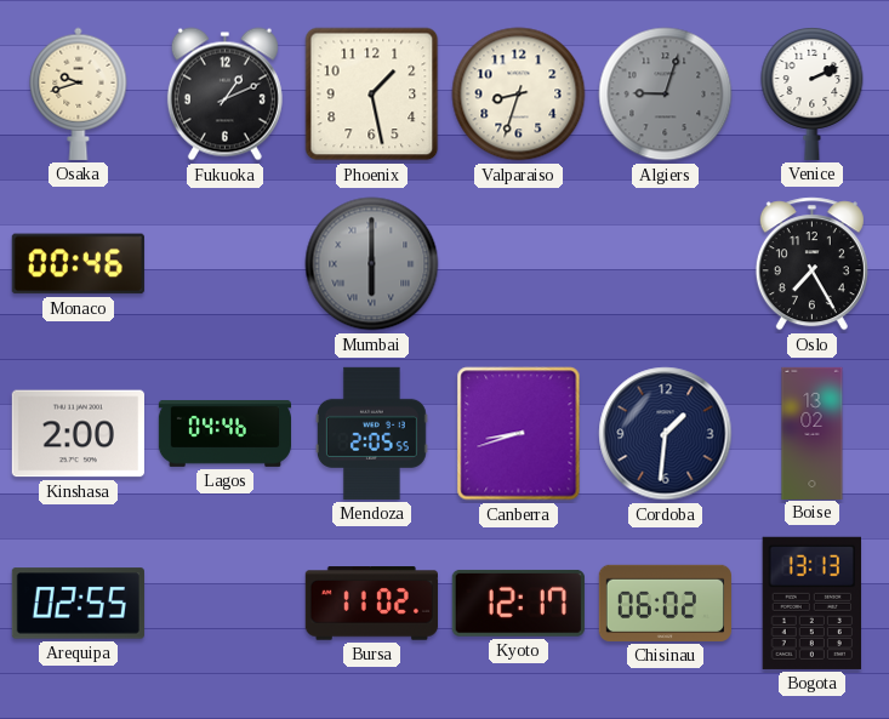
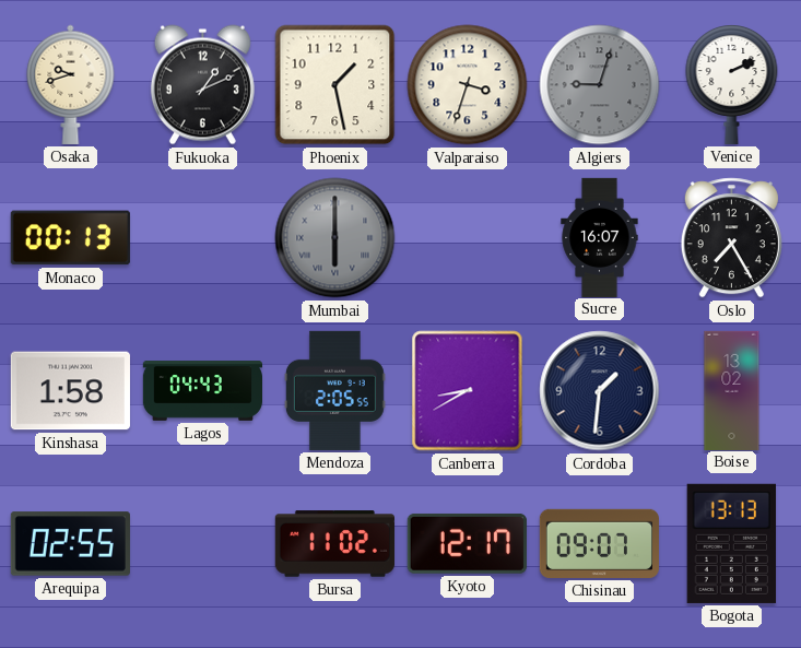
Valparaiso: 8:33 -> 3:33
Monaco: 00:46 -> 00:13
Sucre: none -> 16:07
Kinshasa: 2:00 -> 1:58
Lagos: 04:46 -> 04:43
Canberra: 8:42 -> 8:40
Chisinau: 06:02 -> 09:07
